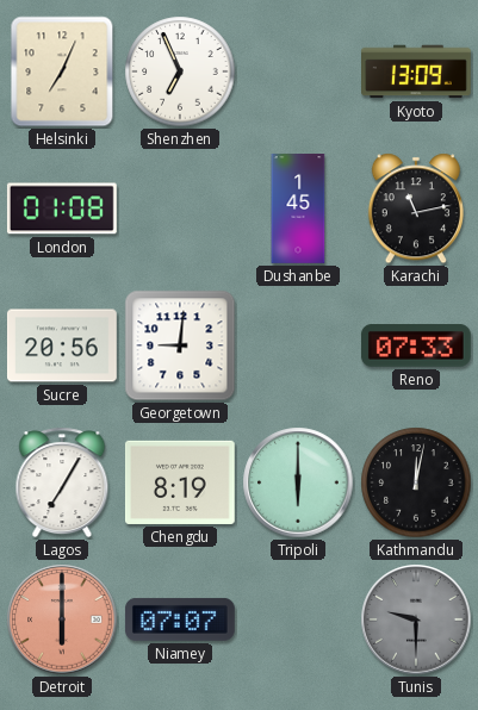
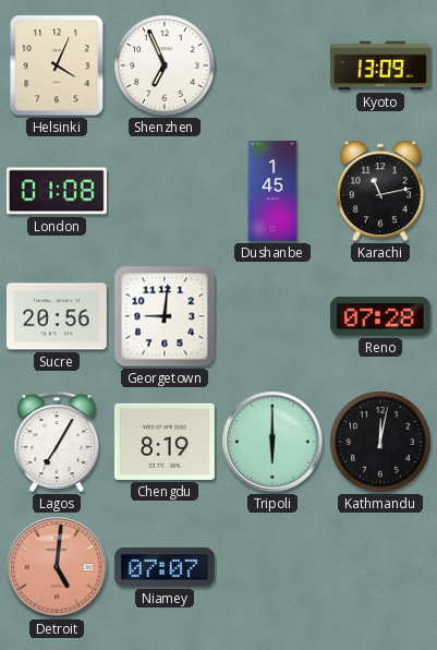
Helsinki: 7:04 -> 4:04
Reno: 07:33 -> 07:28
Detroit: 6:00 -> 5:01
Tunis: 9:30 -> none
